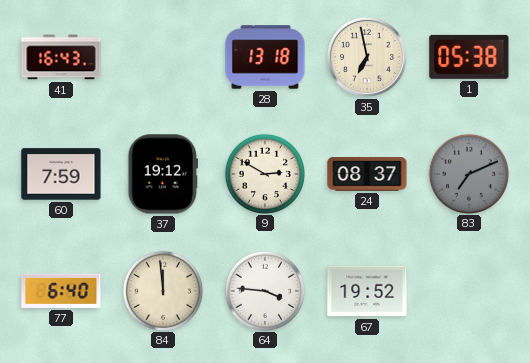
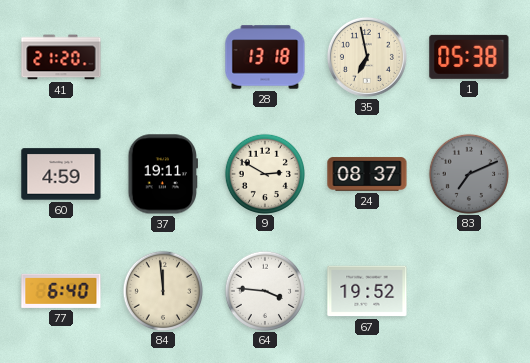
41: 16:43 -> 21:20
60: 7:59 -> 4:59
37: 19:12 -> 19:11
